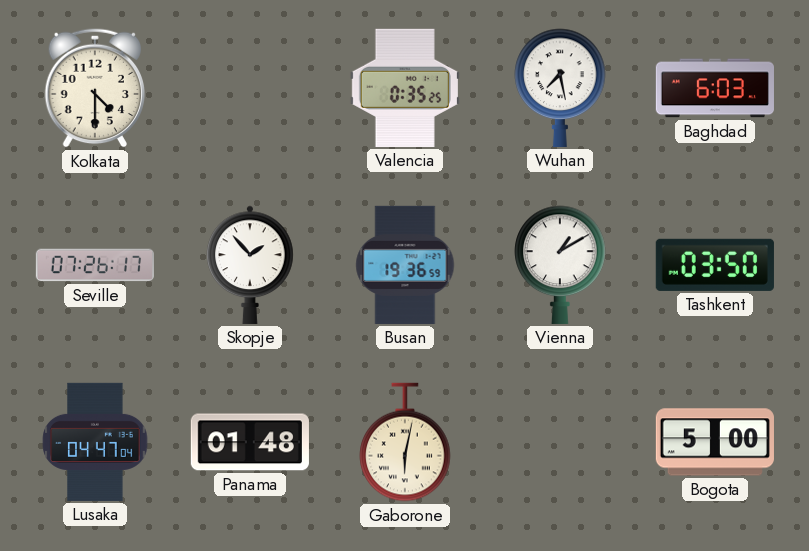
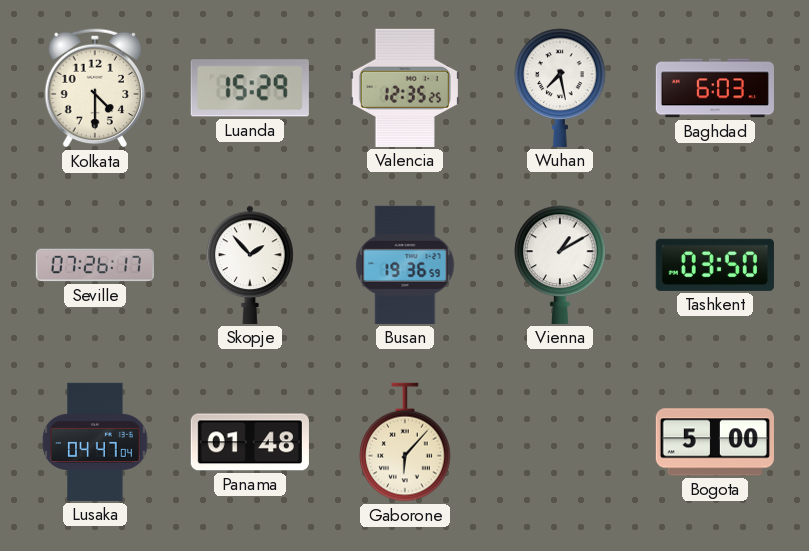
Luanda: none -> 15:29
Valencia: 0:35 -> 12:35
Gaborone: 6:02 -> 6:07
